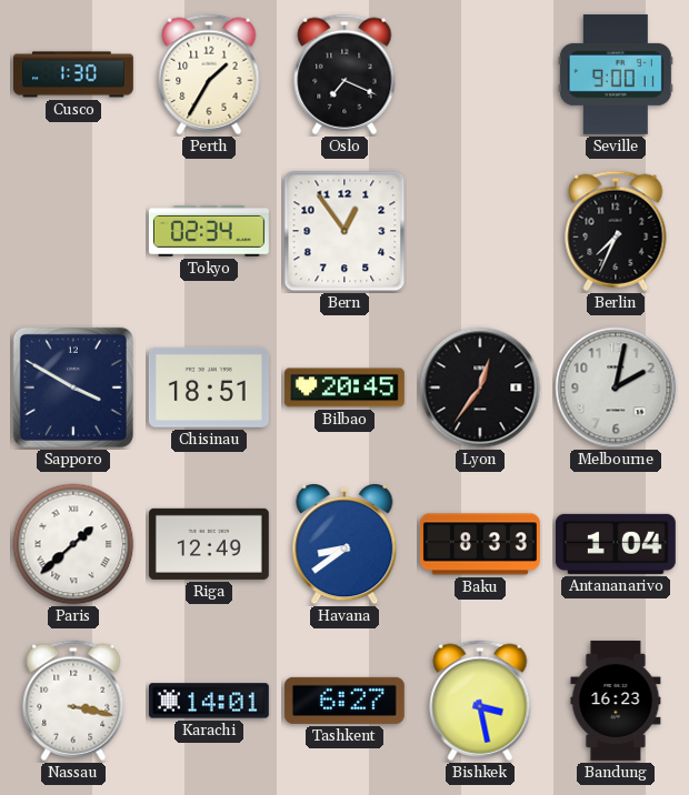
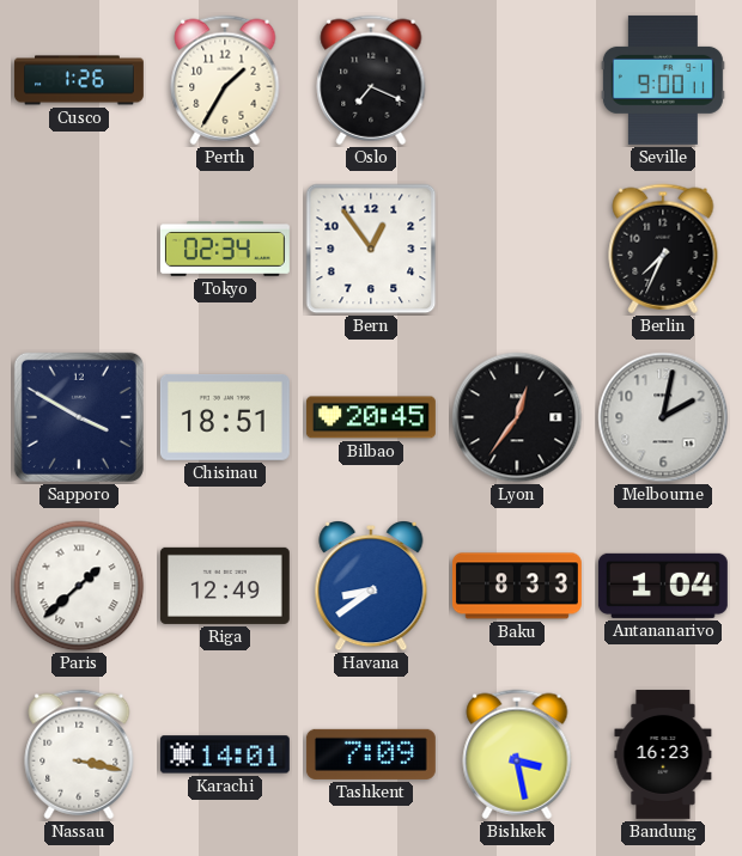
Cusco: 1:30 -> 1:26
Tashkent: 6:27 -> 7:09
